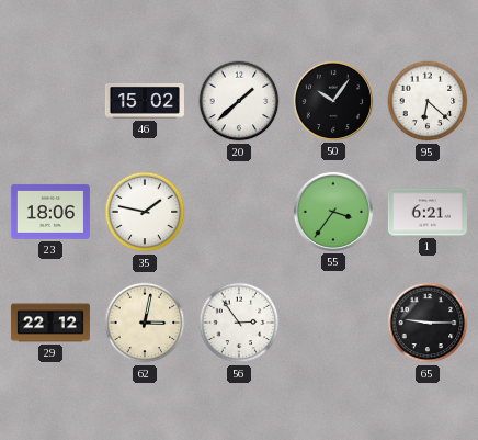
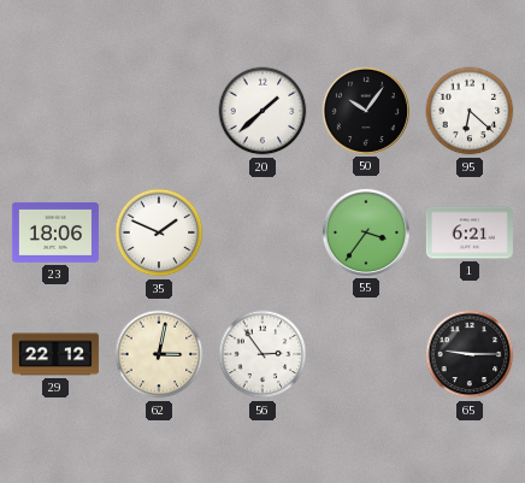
46: 15:02 -> none
35: 1:47 -> 1:49
